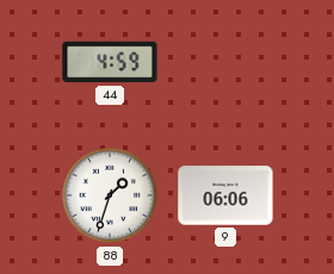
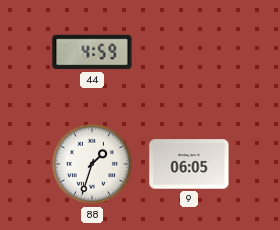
9: 06:06 -> 06:05
